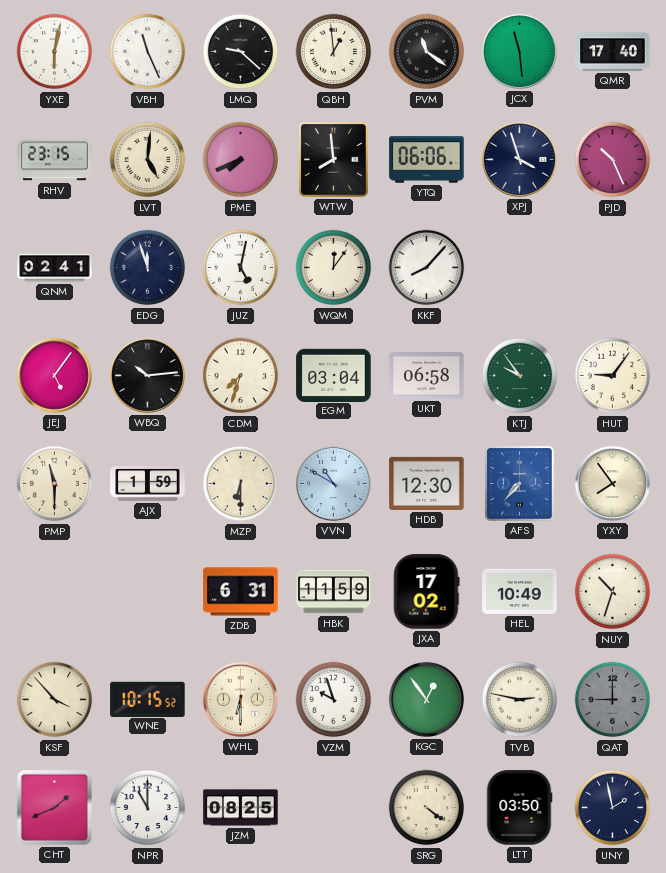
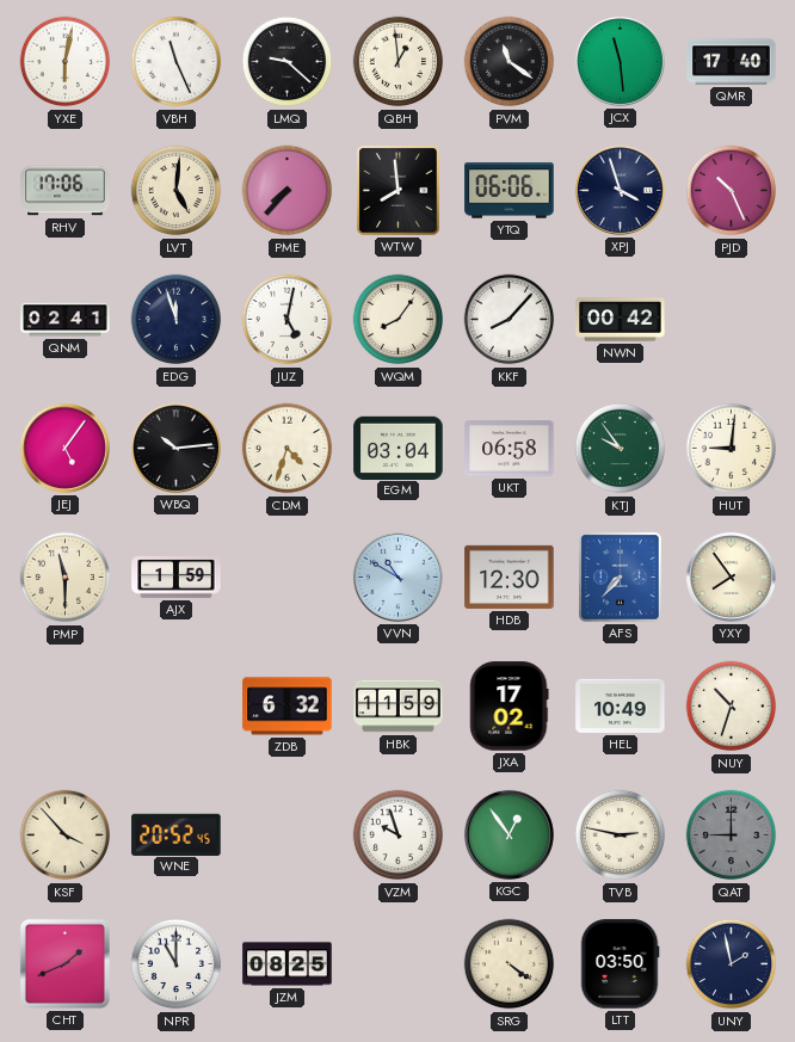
RHV: 23:15 -> 17:06
PME: 7:41 -> 7:37
WQM: 12:06 -> 8:06
NWN: none -> 00:42
CDM: 7:33 -> 4:33
HUT: 9:06 -> 9:01
MZP: 6:30 -> none
ZDB: 6:31 -> 6:32
WNE: 10:15 -> 20:52
WHL: 6:30 -> none
